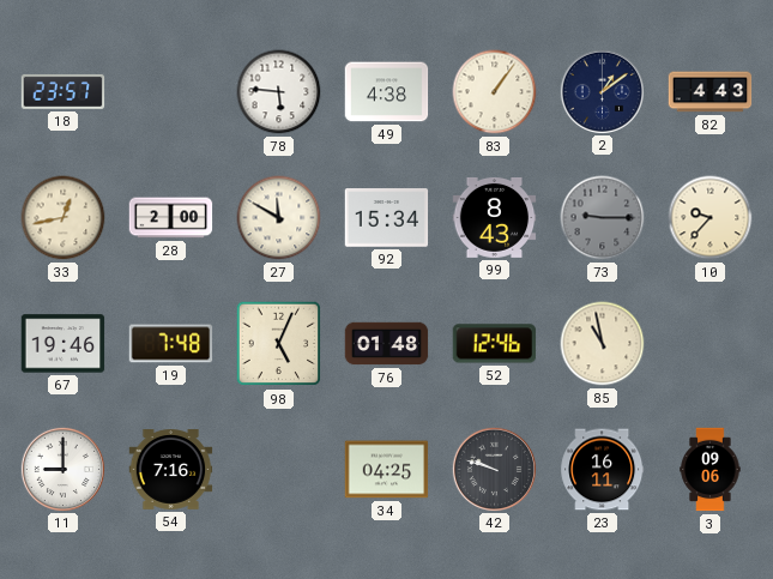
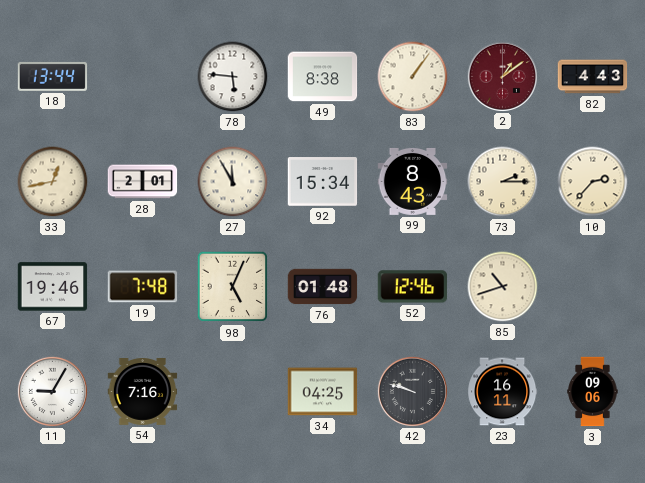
18: 23:57 -> 13:44
49: 4:38 -> 8:38
2 dial: navy -> burgundy
28: 2:00 -> 2:01
27: 11:50 -> 11:55
73: 9:15 -> 2:15
73 dial: grey -> cream
10: 9:37 -> 2:37
85: 10:58 -> 10:42
11: 9:00 -> 9:05
